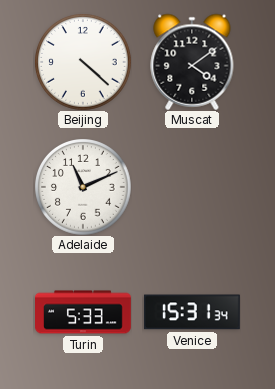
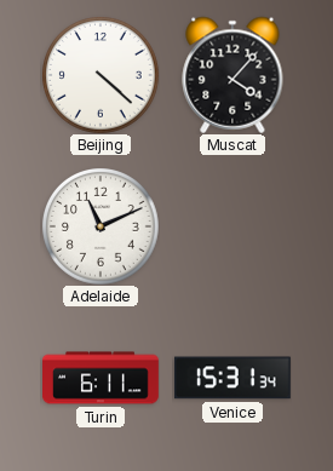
Muscat: 4:09 -> 4:07
Turin: 5:33 -> 6:11
